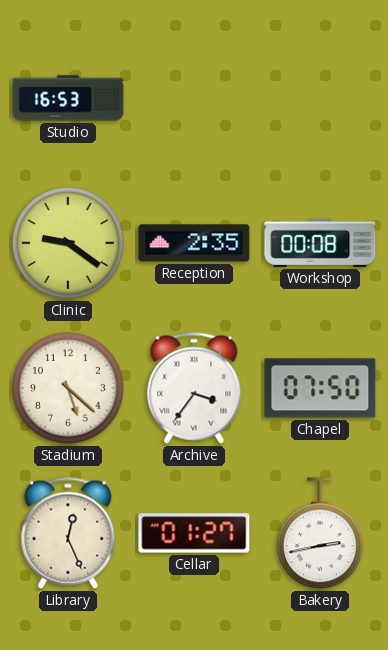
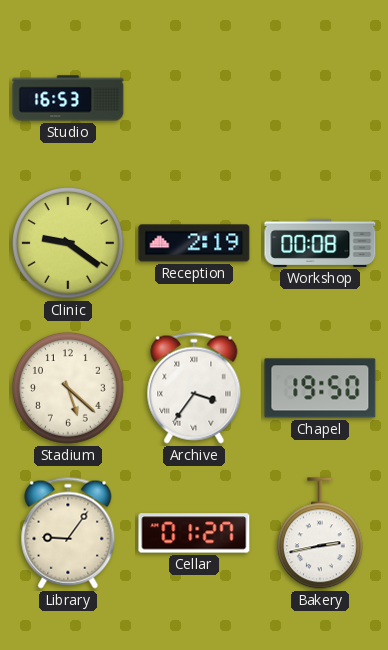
Reception: 2:35 -> 2:19
Chapel: 07:50 -> 19:50
Library: 12:26 -> 9:06
